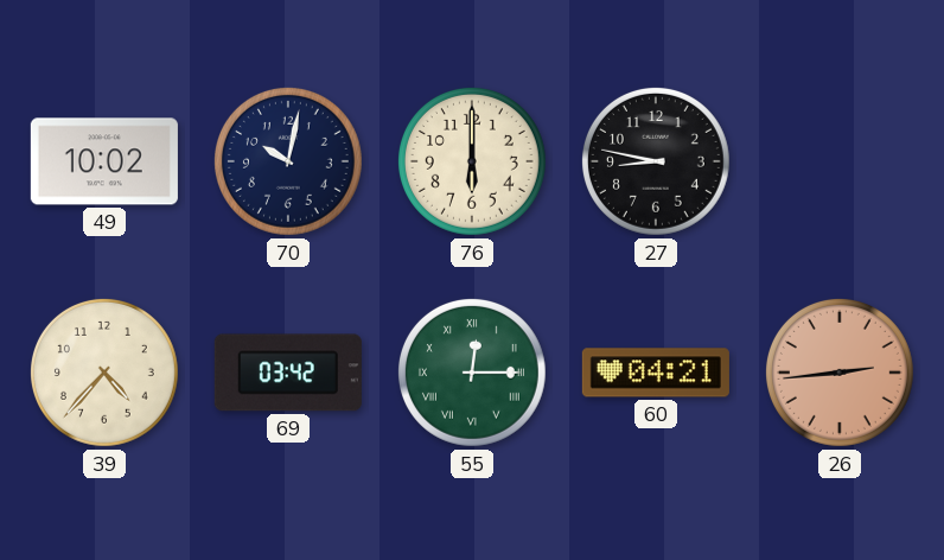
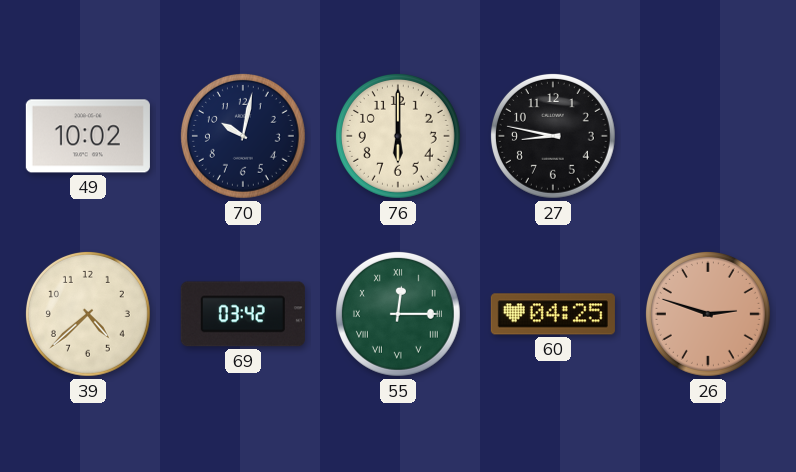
39: 4:37 -> 4:38
60: 04:21 -> 04:25
26: 2:44 -> 2:48
